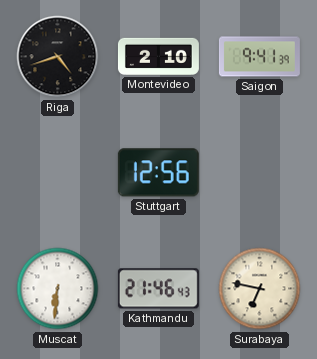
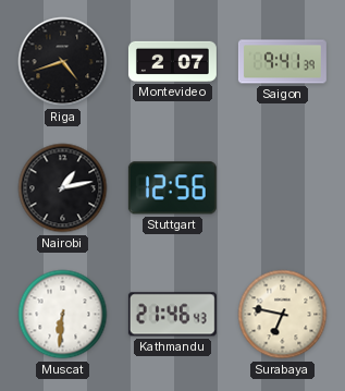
Montevideo: 2:10 -> 2:07
Nairobi: none -> 1:13
